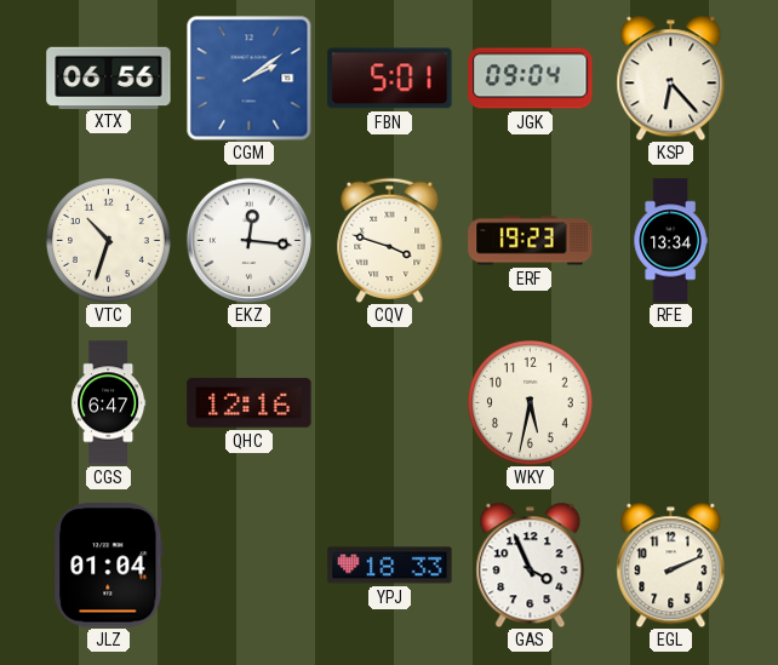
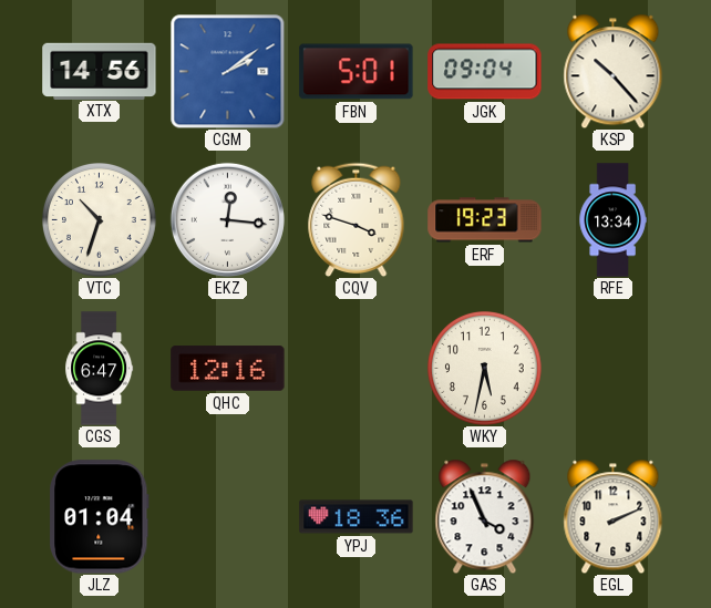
XTX: 06:56 -> 14:56
KSP: 6:23 -> 10:23
YPJ: 18:33 -> 18:36
